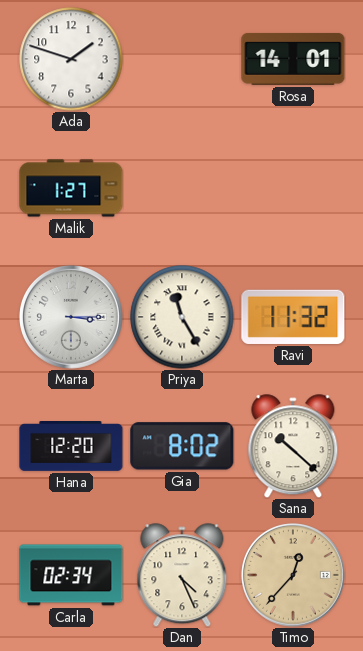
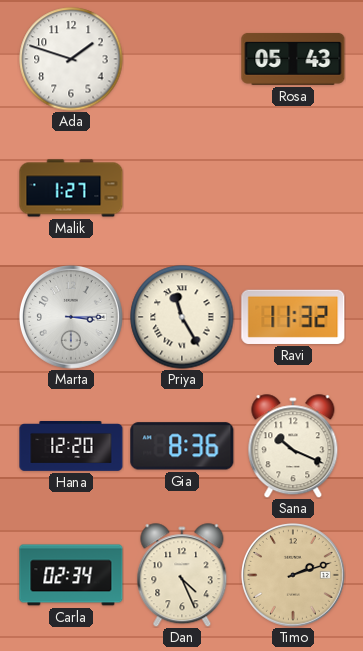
Rosa: 14:01 -> 05:43
Gia: 8:02 -> 8:36
Sana: 10:22 -> 10:19
Timo: 12:37 -> 2:12
